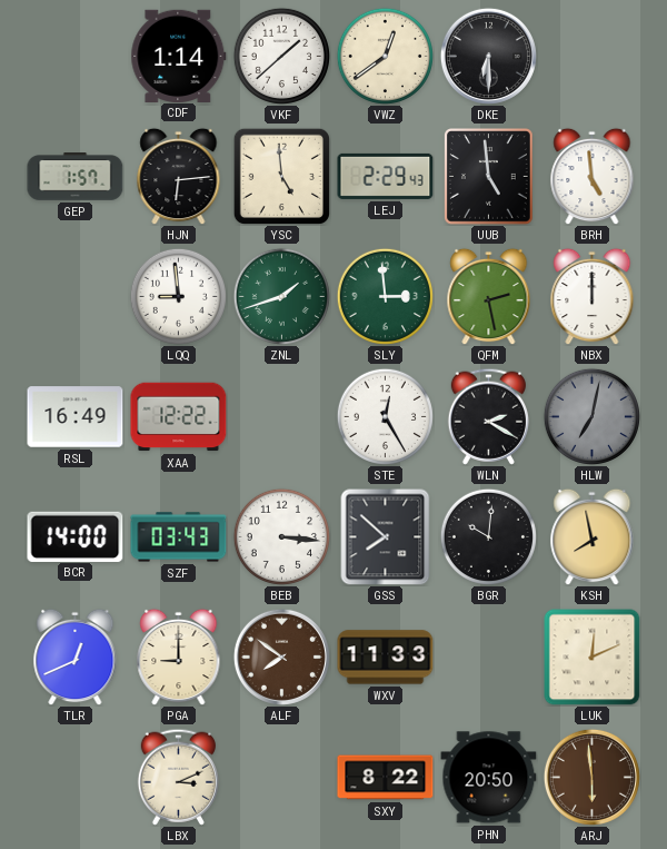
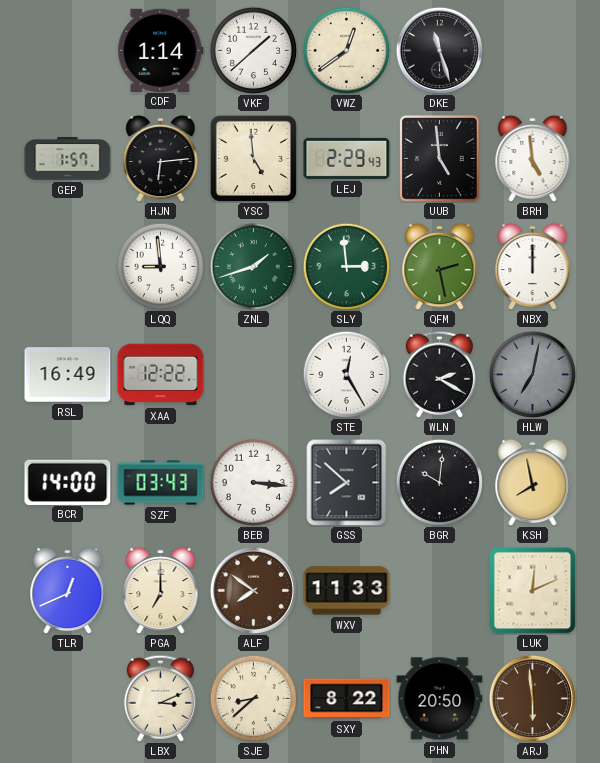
DKE: 6:30 -> 11:27
PGA: 9:00 -> 7:00
SJE: none -> 8:38
